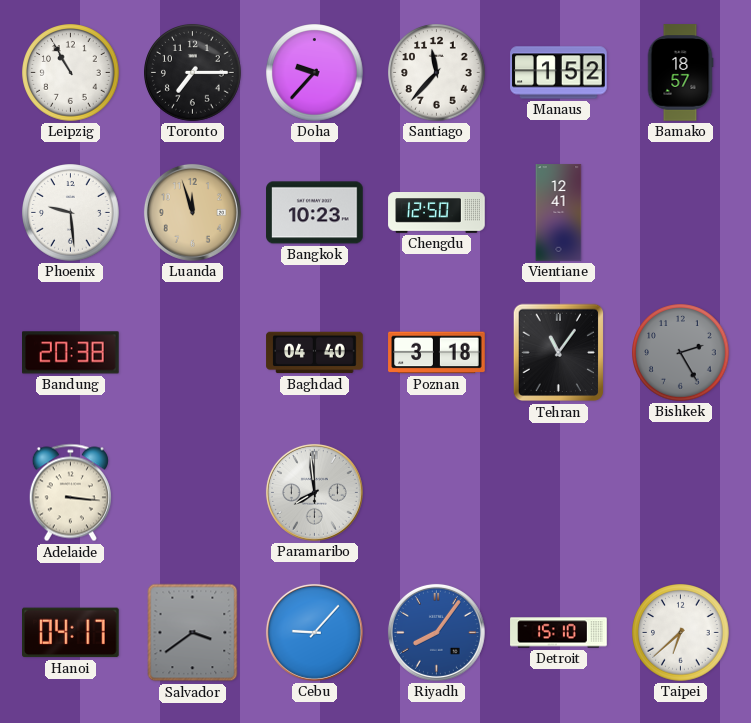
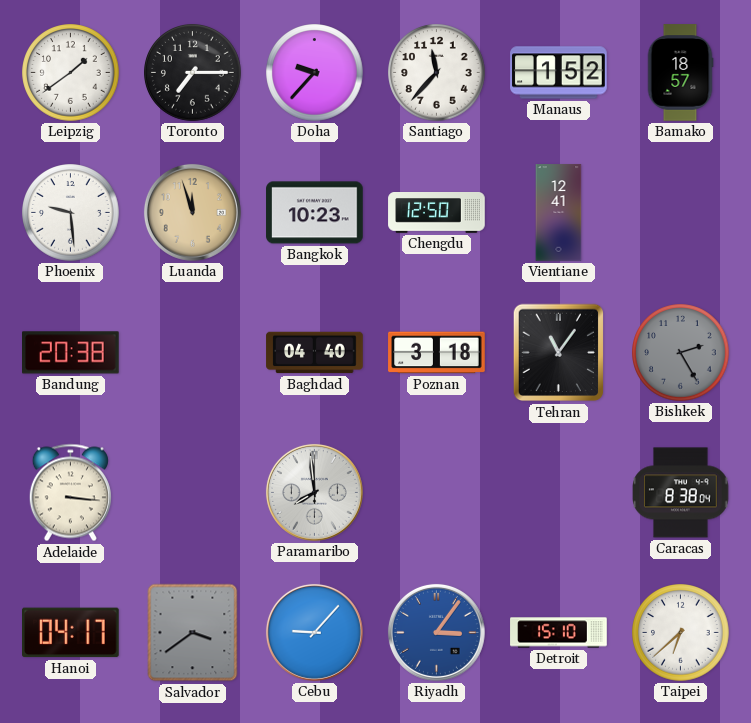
Leipzig: 10:55 -> 1:39
Caracas: none -> 8:38
Riyadh: 8:06 -> 3:06
